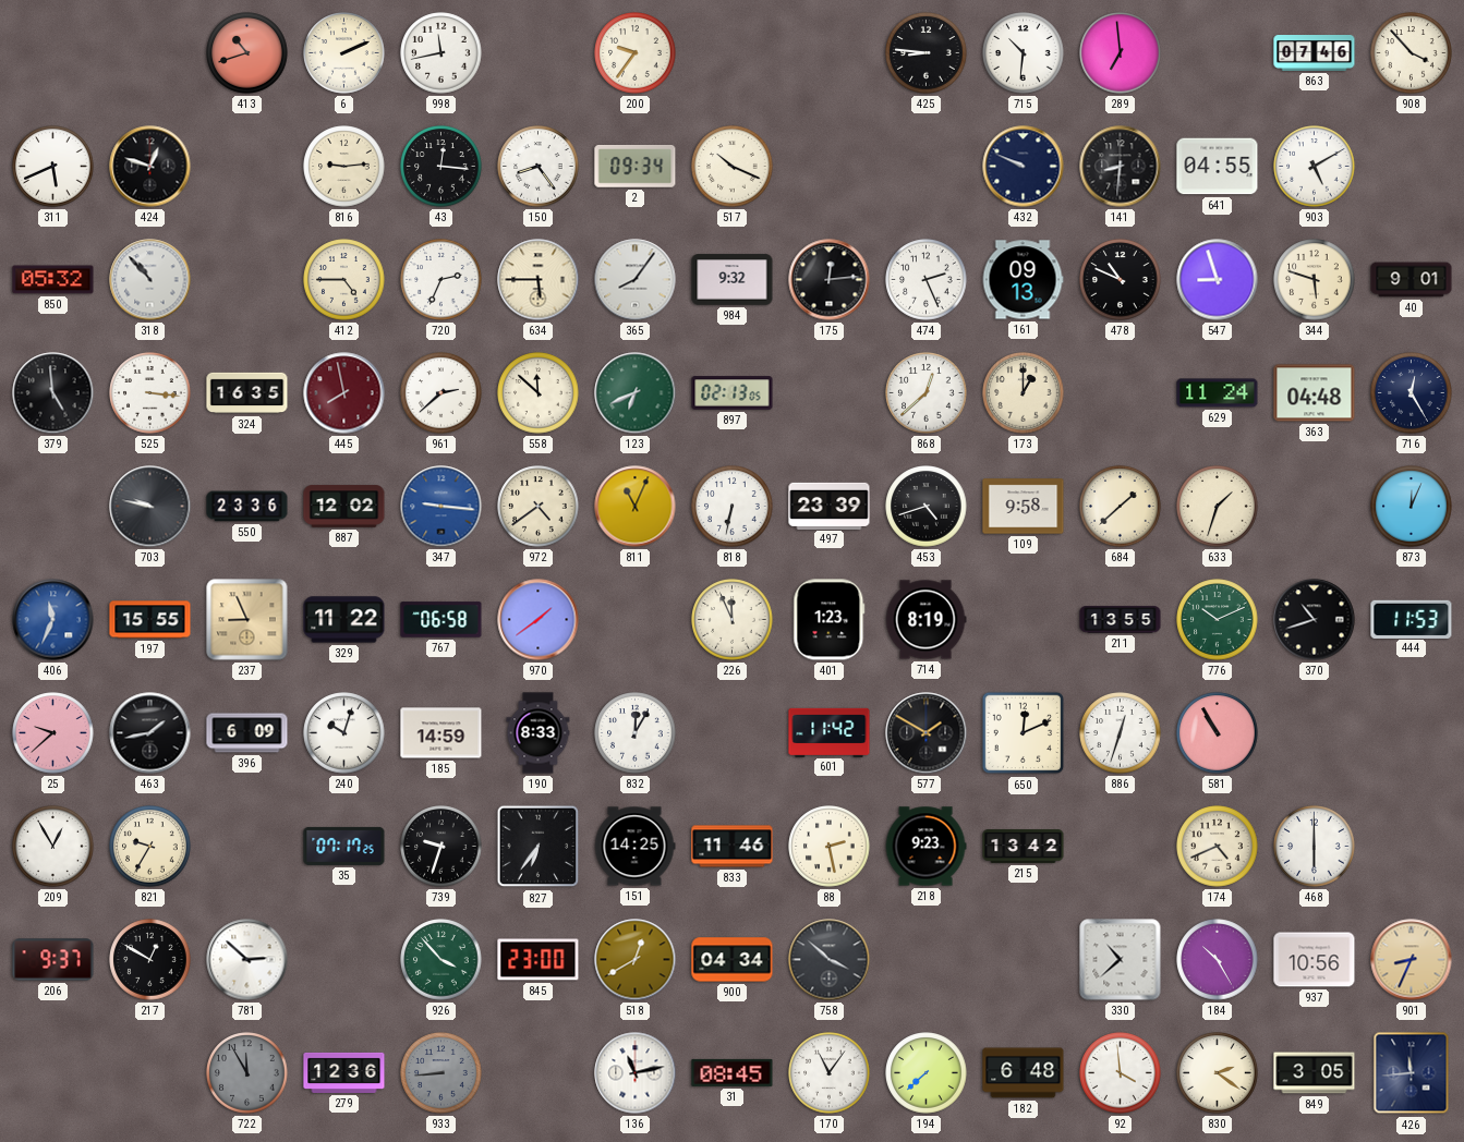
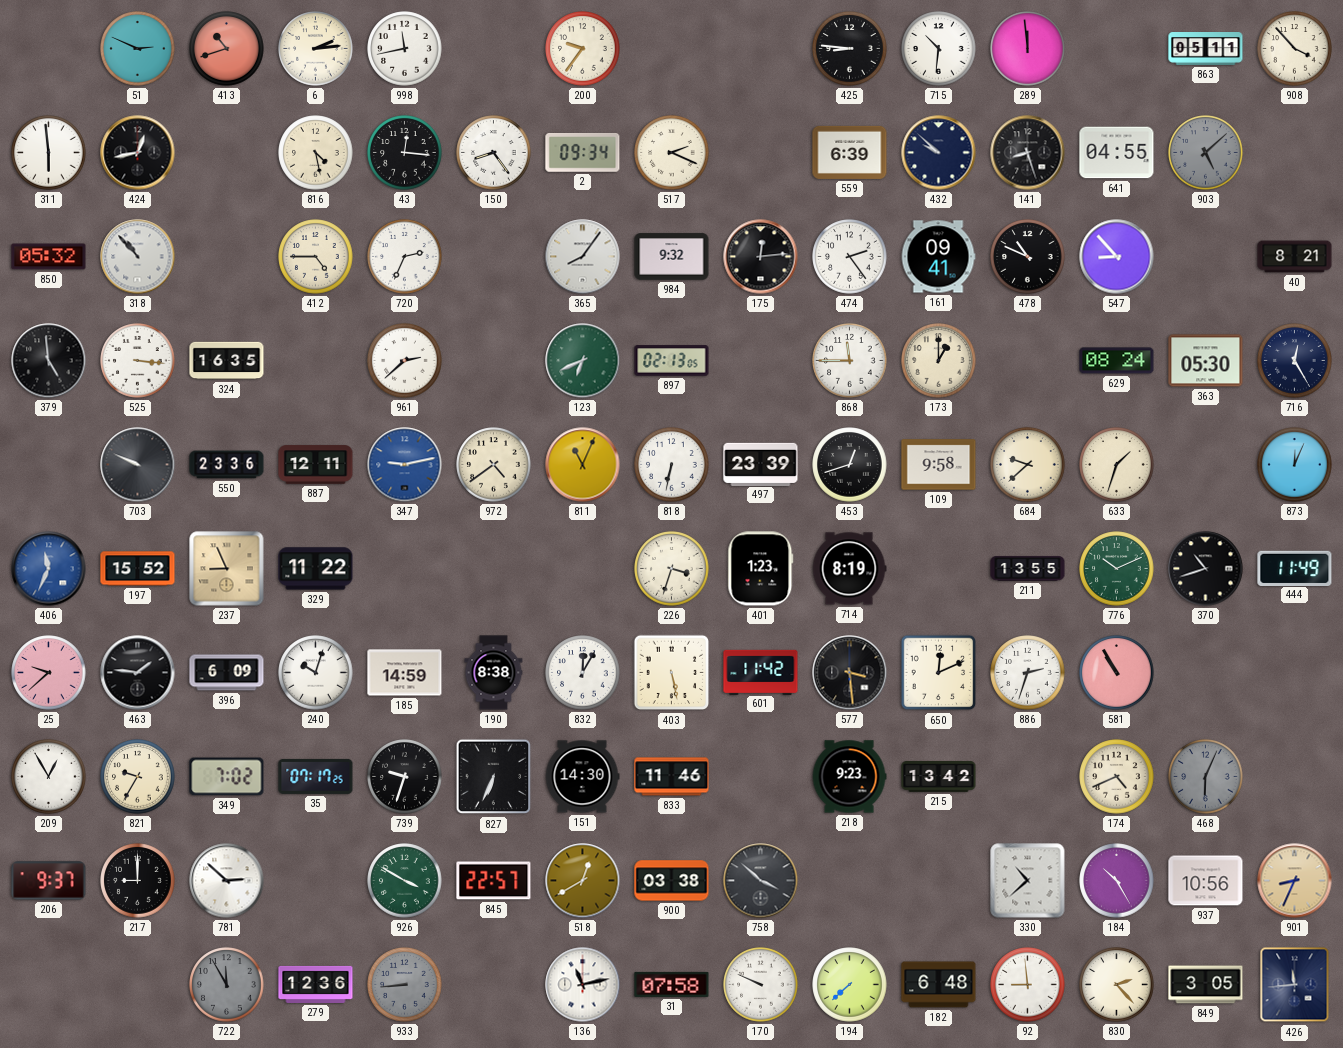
51: none -> 2:49
6: 2:11 -> 2:14
289: 6:59 -> 11:59
863: 07:46 -> 05:11
311: 5:41 -> 5:59
424: 12:48 -> 12:43
816: 9:14 -> 4:28
517: 10:19 -> 2:19
559: none -> 6:39
432: 9:49 -> 9:52
141: 8:31 -> 8:27
903: 5:10 -> 5:08
903 dial: white -> grey
634: 5:45 -> none
474: 2:26 -> 2:24
161: 09:13 -> 09:41
547: 8:57 -> 8:53
344: 5:48 -> none
40: 9:01 -> 8:21
445: 7:58 -> none
558: 11:52 -> none
868: 12:38 -> 11:45
629: 11:24 -> 08:24
363: 04:48 -> 05:30
703: 9:47 -> 9:49
887: 12:02 -> 12:11
347: 9:16 -> 9:13
453: 4:42 -> 12:42
684: 1:38 -> 9:38
197: 15:55 -> 15:52
767: 06:58 -> none
970: 1:39 -> none
226: 11:56 -> 3:33
444: 11:53 -> 11:49
463: 1:43 -> 1:46
190: 8:33 -> 8:38
403: none -> 5:28
577: 1:50 -> 3:29
886: 12:33 -> 2:33
349: none -> 7:02
827: 6:36 -> 6:34
151: 14:25 -> 14:30
88: 2:28 -> none
468: 6:00 -> 6:04
468 dial: white -> grey
217: 12:50 -> 9:00
926: 3:53 -> 3:50
845: 23:00 -> 22:57
900: 04:34 -> 03:38
31: 08:45 -> 07:58
170: 11:06 -> 9:49
92: 3:59 -> 8:59
830: 2:21 -> 2:23
